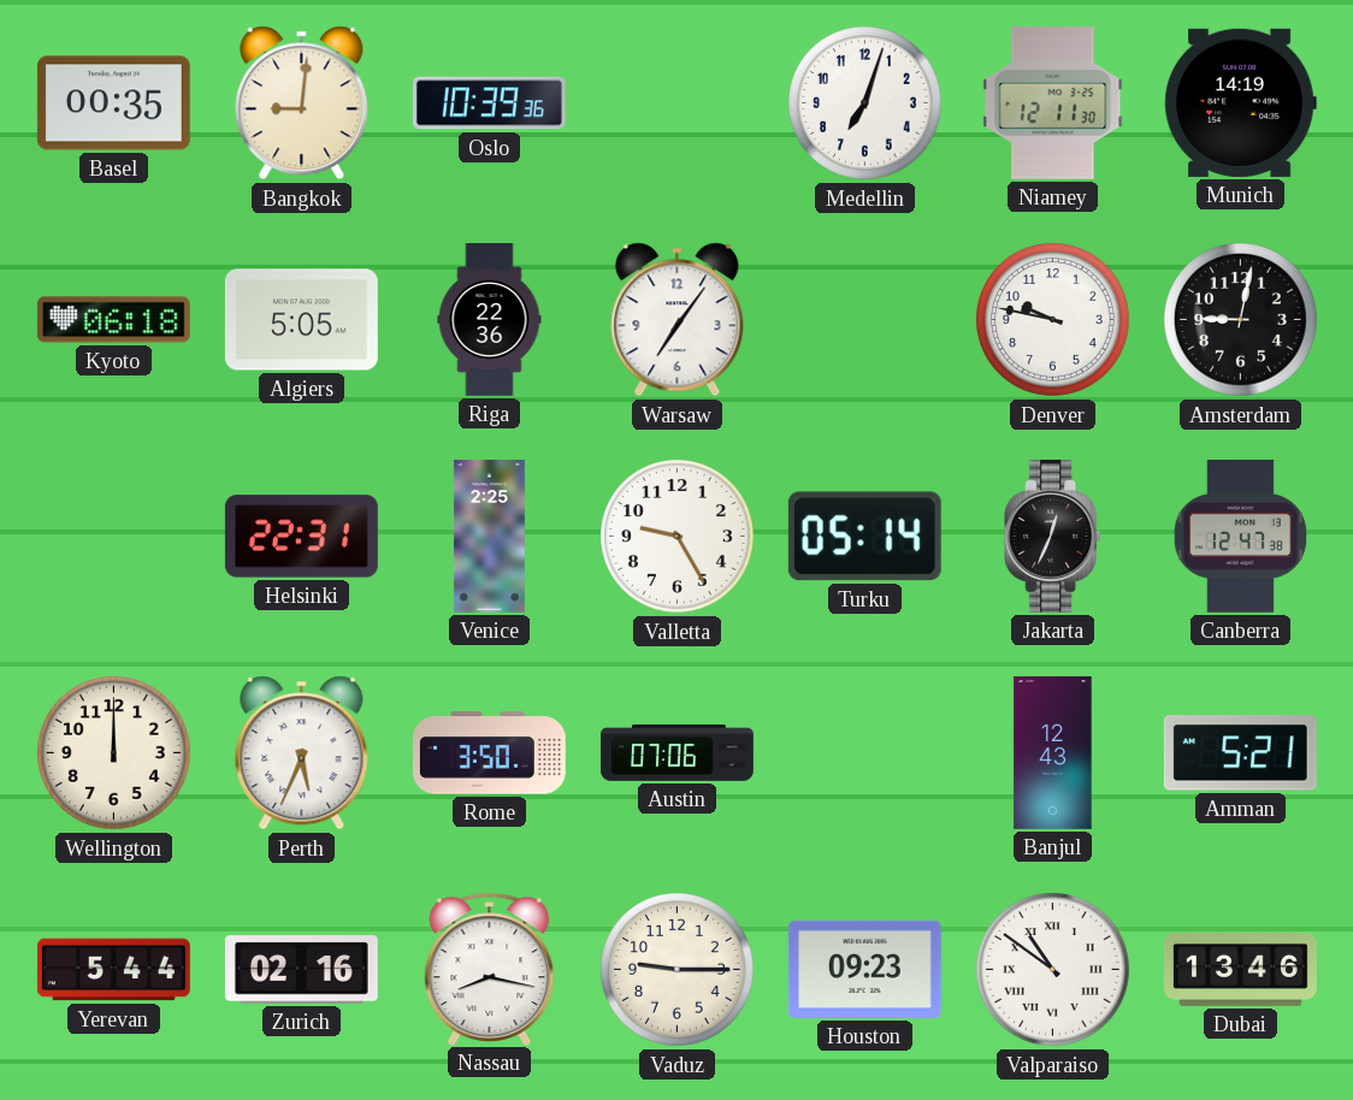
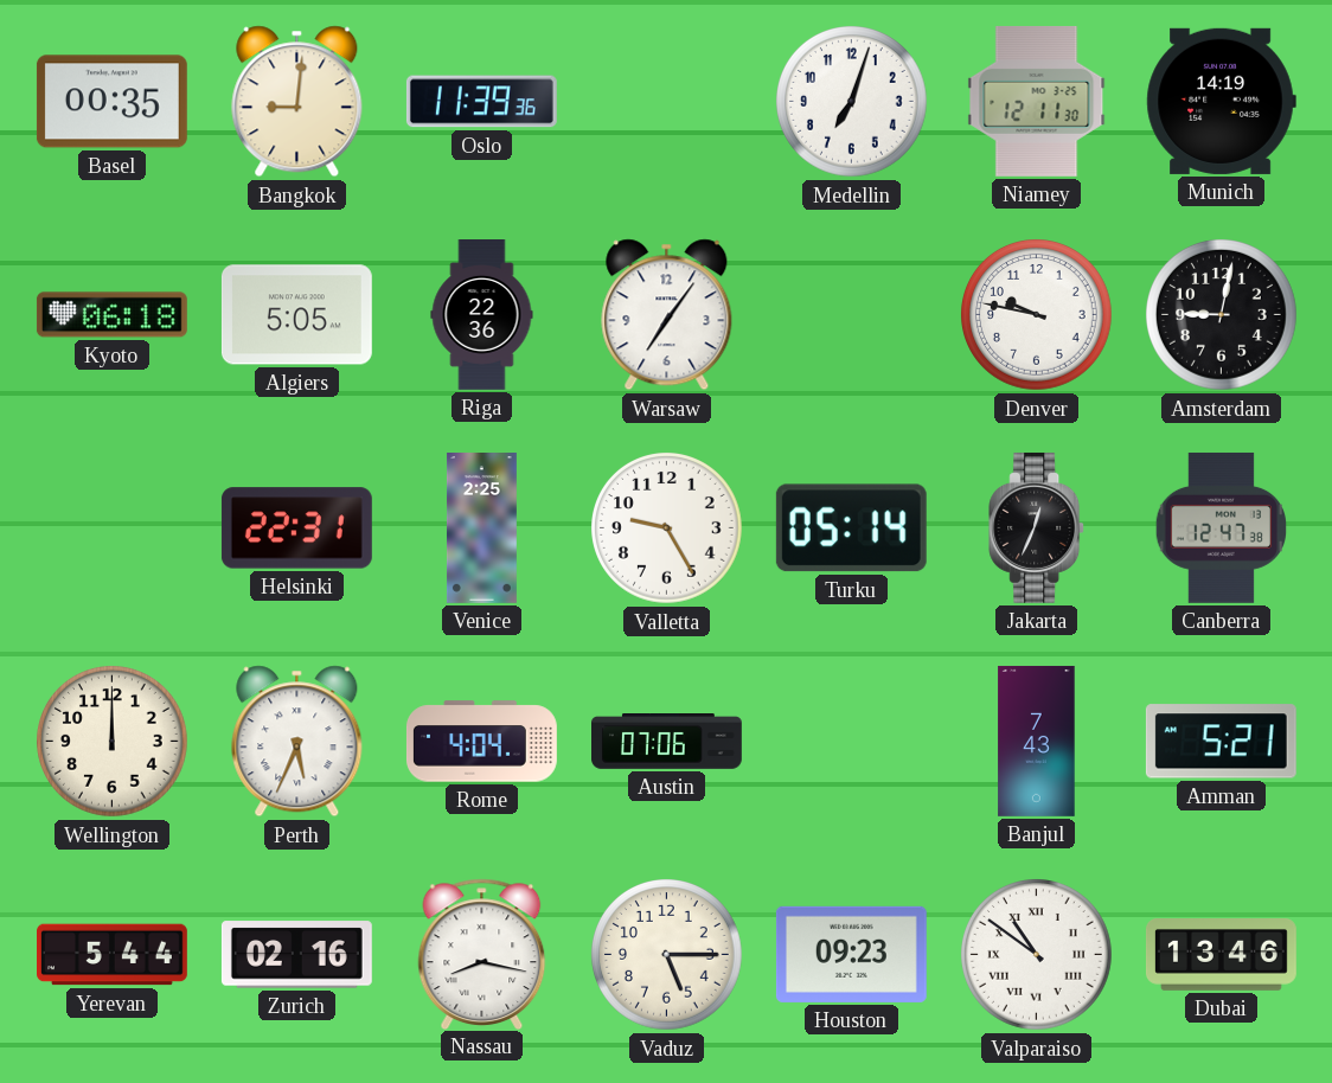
Oslo: 10:39 -> 11:39
Rome: 3:50 -> 4:04
Banjul: 12:43 -> 7:43
Vaduz: 9:15 -> 5:15
